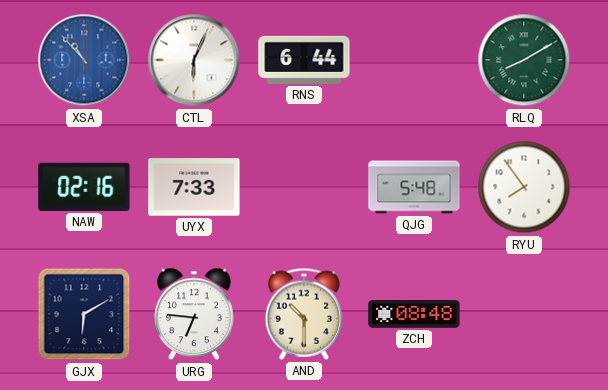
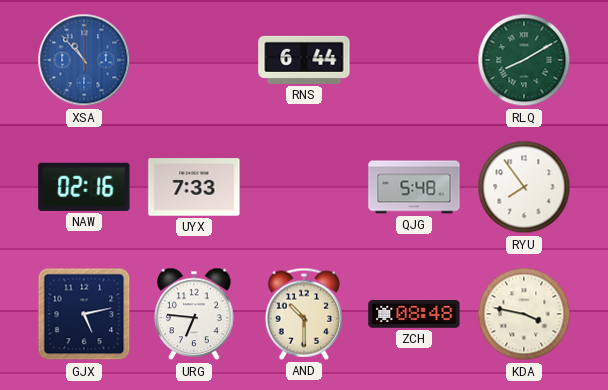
CTL: 6:04 -> none
GJX: 6:10 -> 5:13
KDA: none -> 3:47
